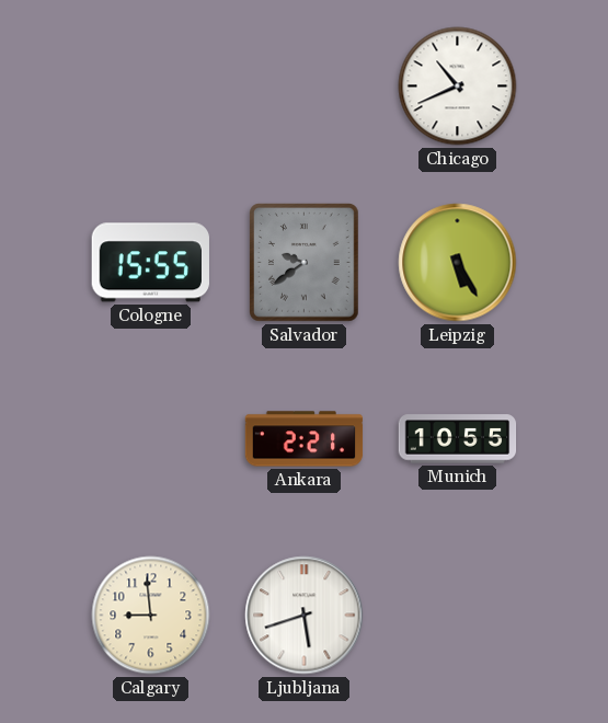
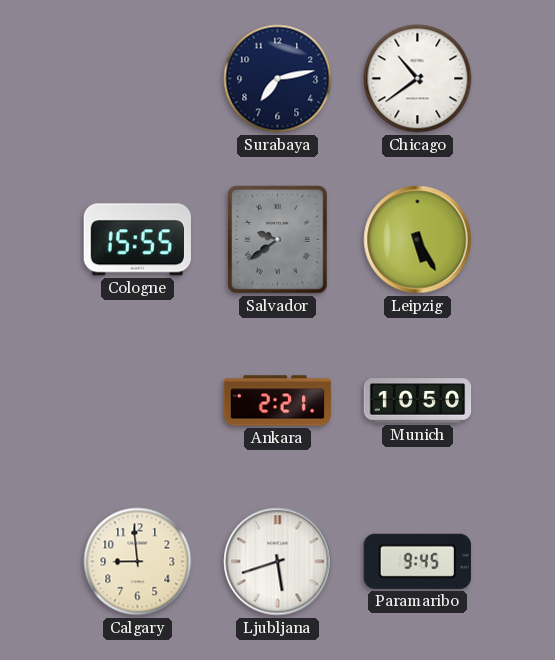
Surabaya: none -> 7:13
Chicago: 10:41 -> 10:39
Munich: 10:55 -> 10:50
Paramaribo: none -> 9:45
